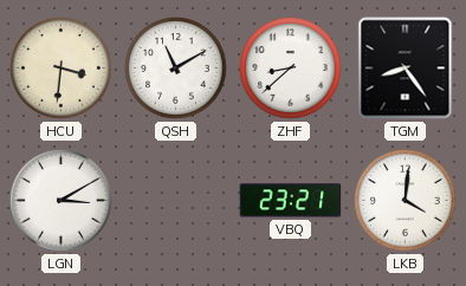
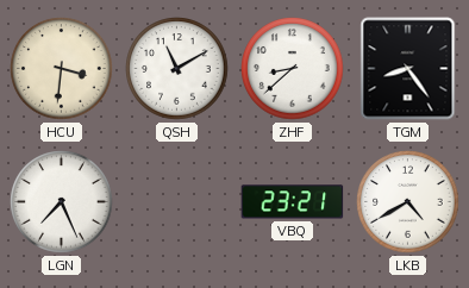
LGN: 3:10 -> 7:26
LKB: 4:01 -> 4:40
